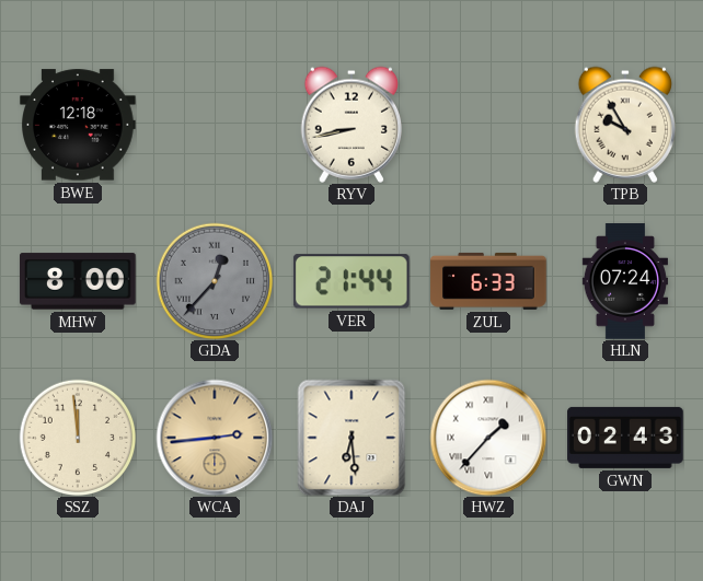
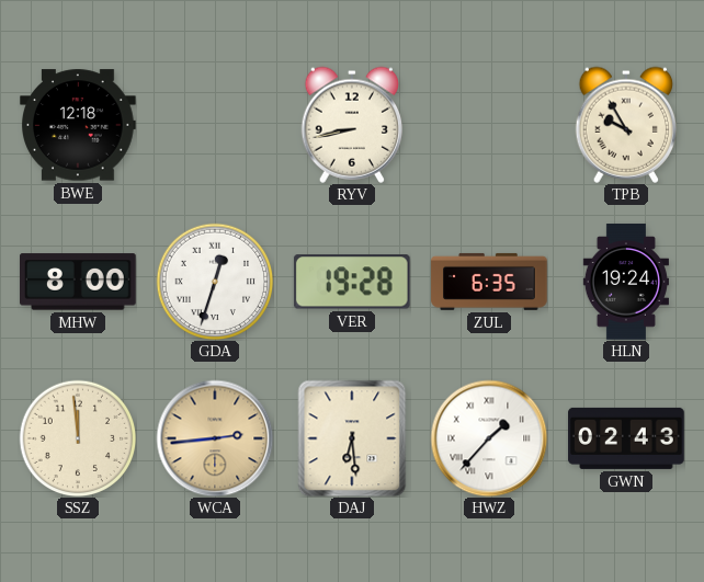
GDA: 12:37 -> 12:33
GDA dial: grey -> white
VER: 21:44 -> 19:28
ZUL: 6:33 -> 6:35
HLN: 07:24 -> 19:24
